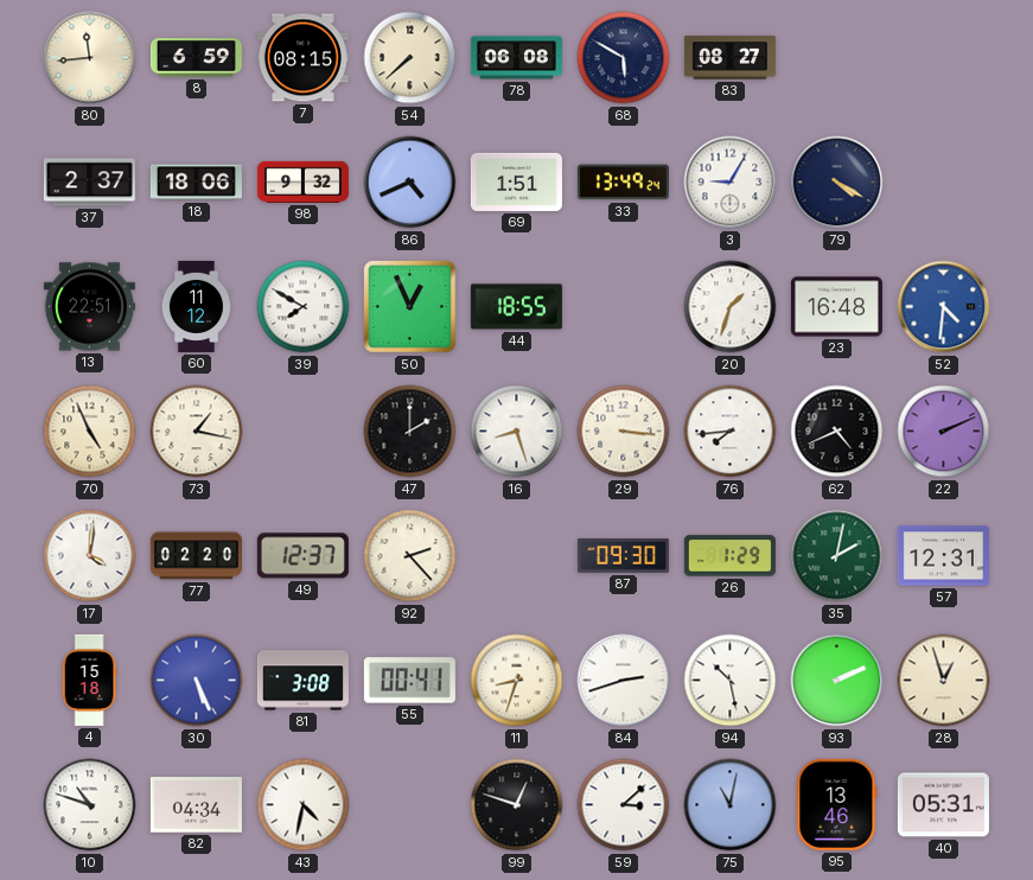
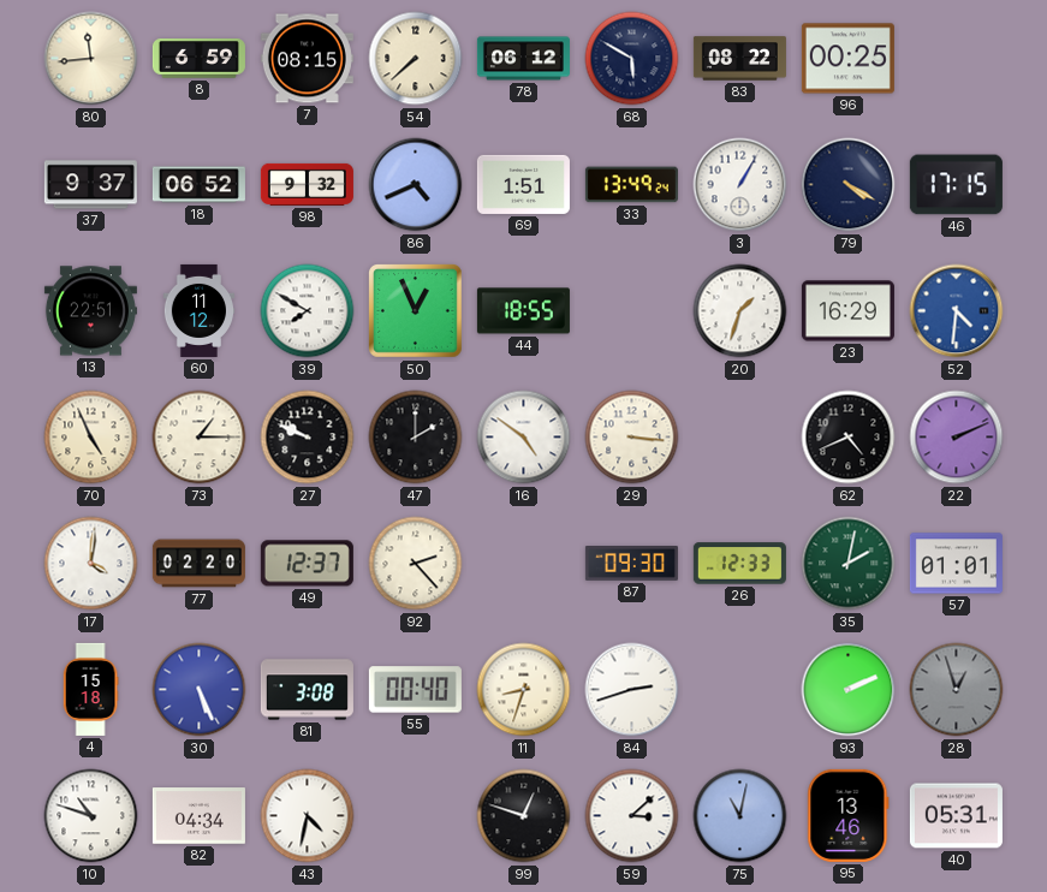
78: 06:08 -> 06:12
83: 08:27 -> 08:22
96: none -> 00:25
37: 2:37 -> 9:37
18: 18:06 -> 06:52
3: 9:05 -> 1:05
46: none -> 17:15
23: 16:48 -> 16:29
73: 1:17 -> 1:15
27: none -> 9:49
16: 8:27 -> 4:51
76: 7:44 -> none
26: 1:29 -> 12:33
57: 12:31 -> 01:01
55: 00:41 -> 00:40
94: 10:28 -> none
28 dial: cream -> grey
